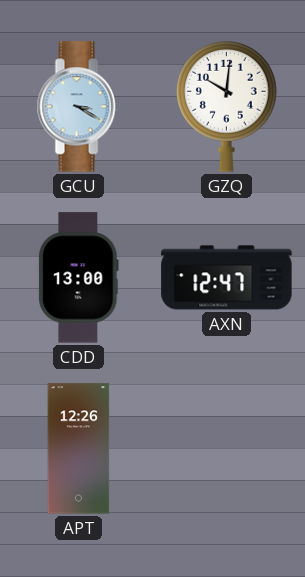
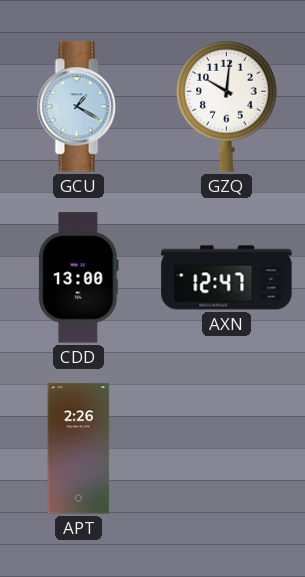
GCU: 3:20 -> 1:20
APT: 12:26 -> 2:26
